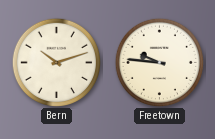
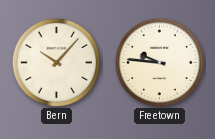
Bern: 10:12 -> 10:07
